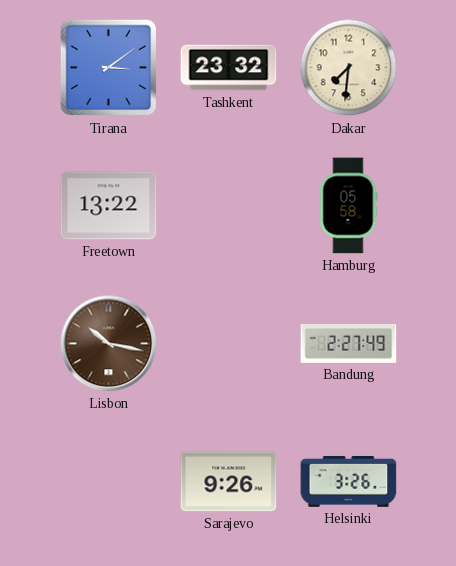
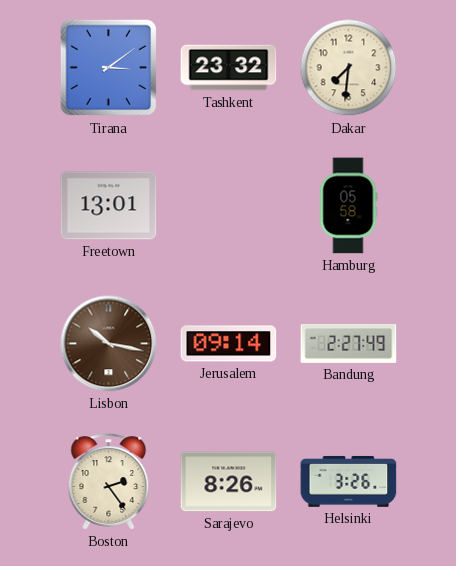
Freetown: 13:22 -> 13:01
Jerusalem: none -> 09:14
Boston: none -> 2:24
Sarajevo: 9:26 -> 8:26
